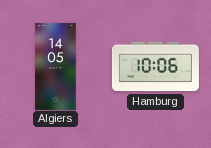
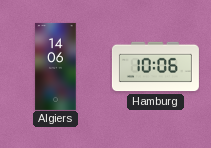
Algiers: 14:05 -> 14:06
